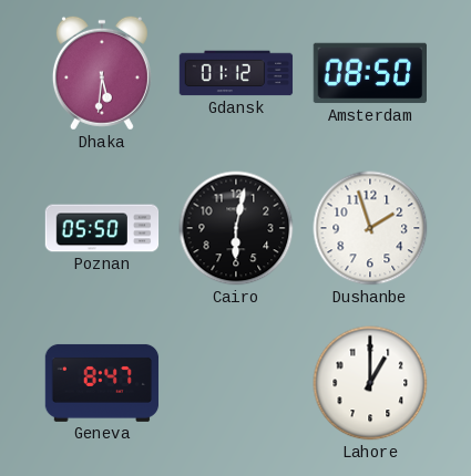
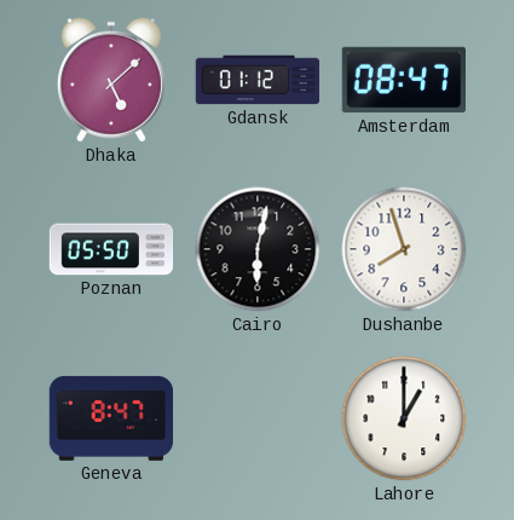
Dhaka: 5:31 -> 5:08
Amsterdam: 08:50 -> 08:47
Dushanbe: 1:57 -> 7:57
